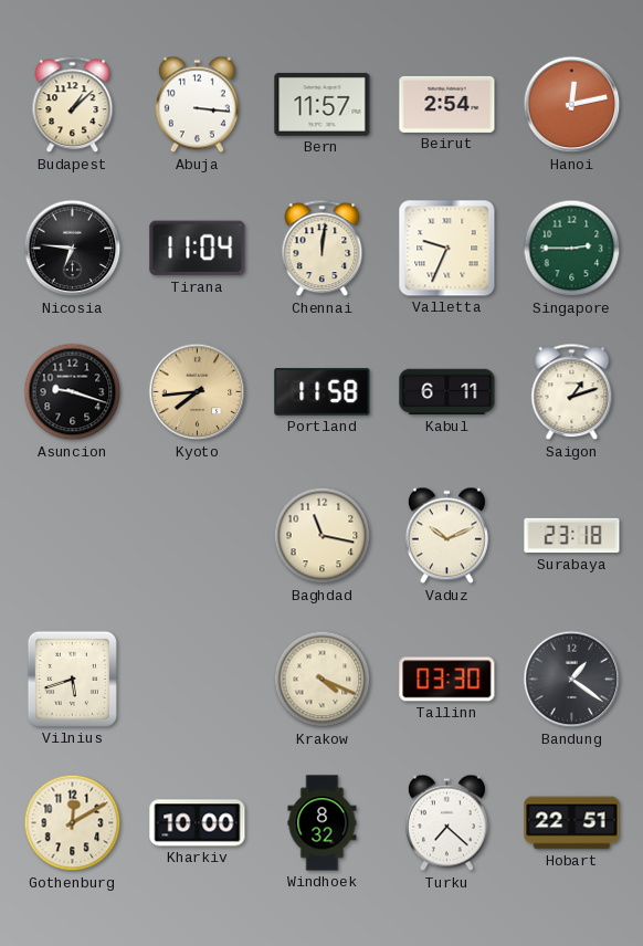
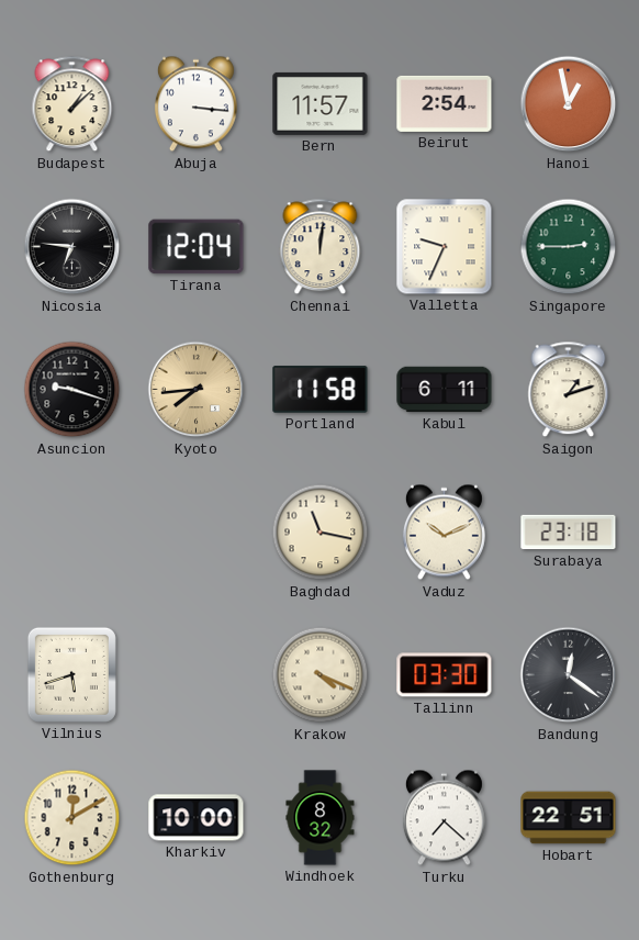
Hanoi: 12:13 -> 12:58
Tirana: 11:04 -> 12:04
Bandung: 1:21 -> 12:21
